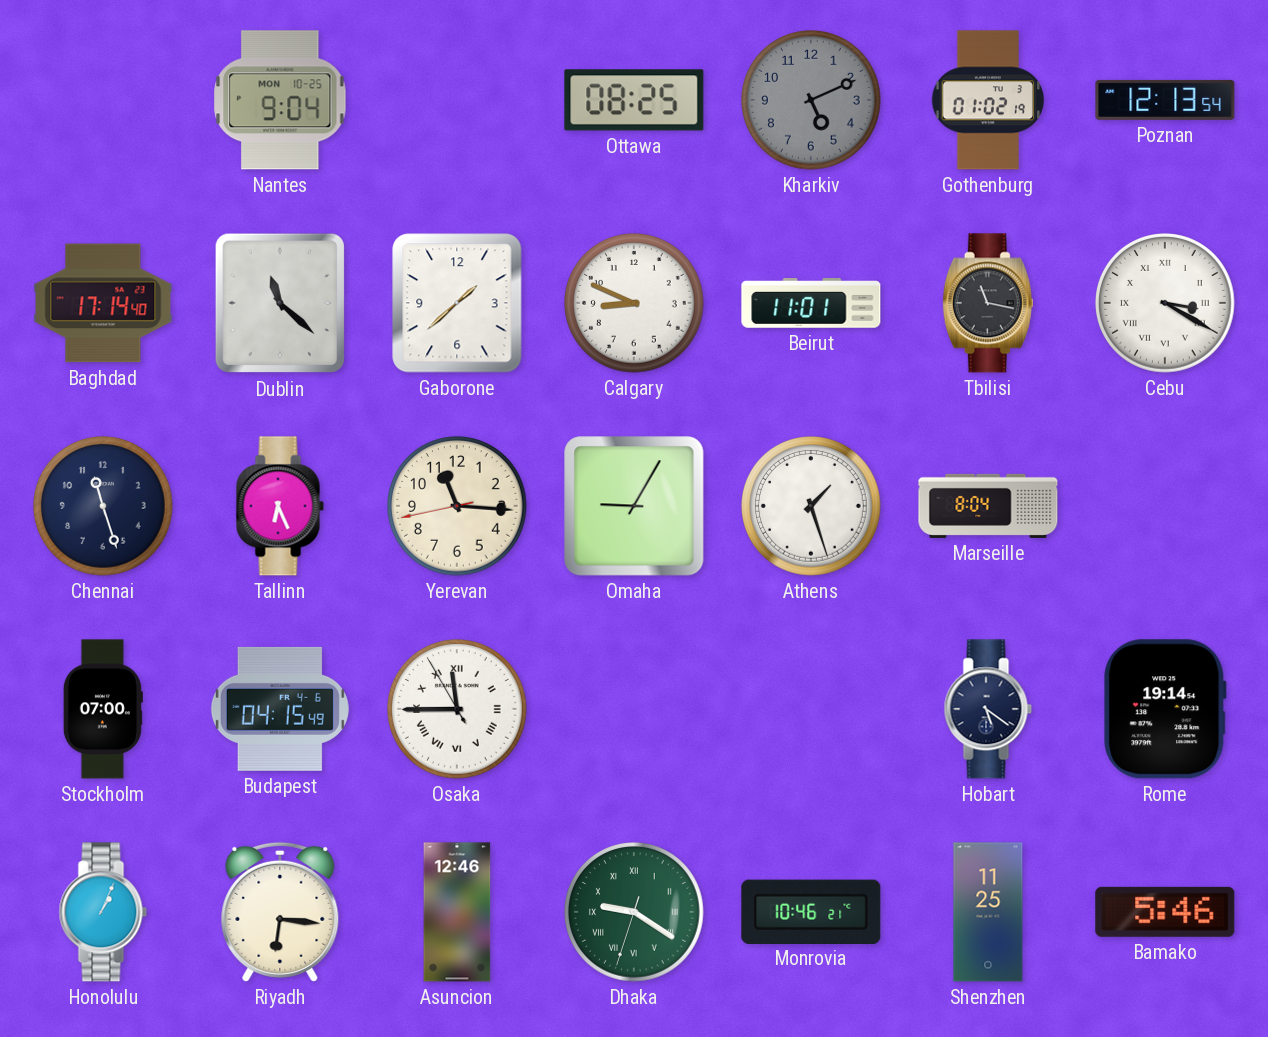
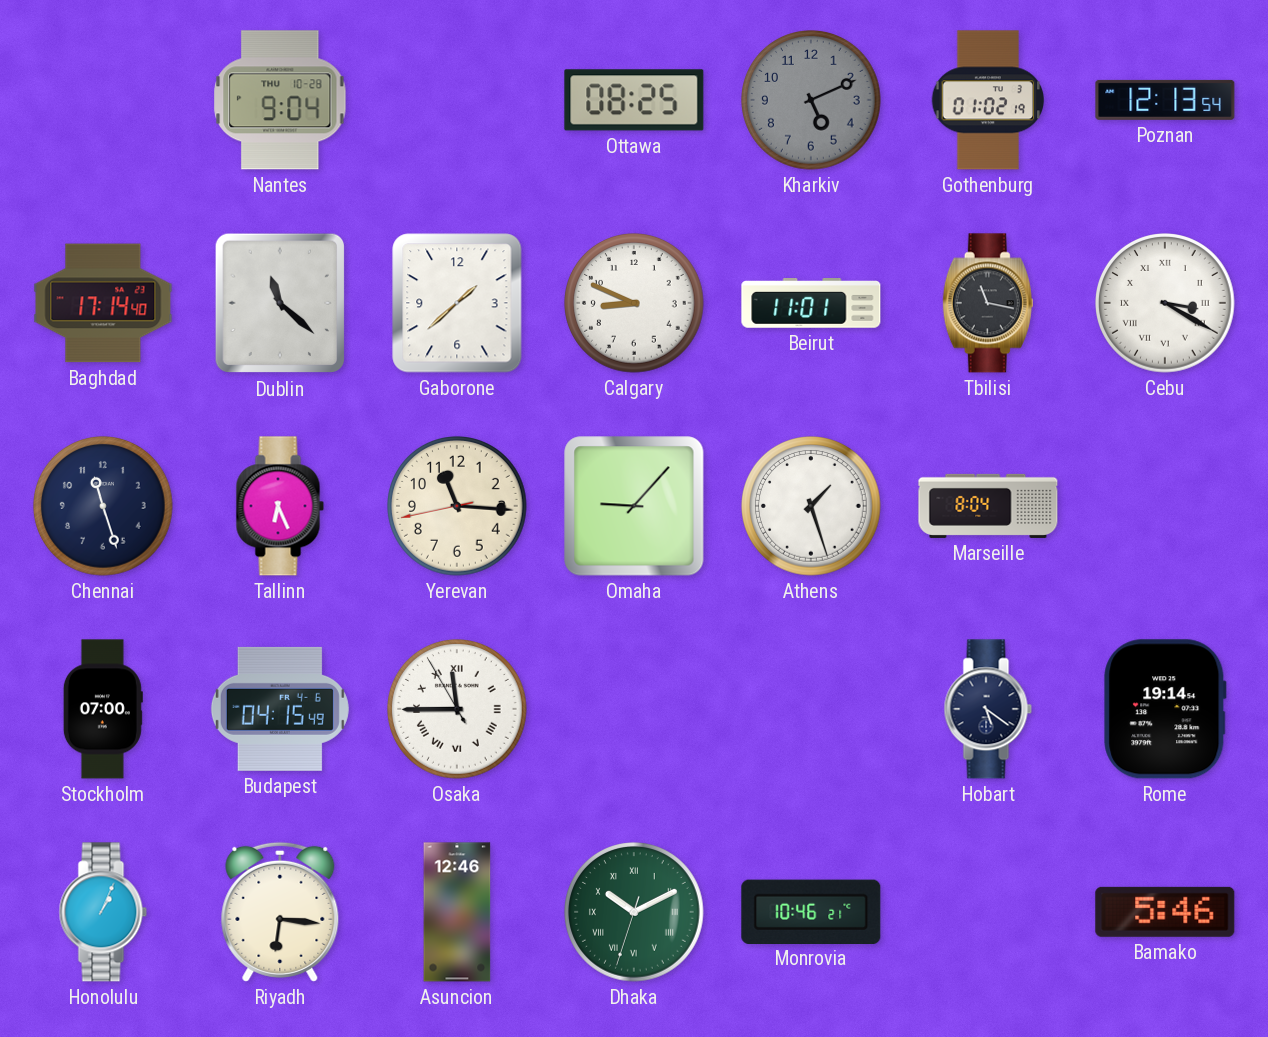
Nantes date: MON 10-25 -> THU 10-28
Omaha: 9:05 -> 9:07
Dhaka: 9:20 -> 10:10
Shenzhen: 11:25 -> none
